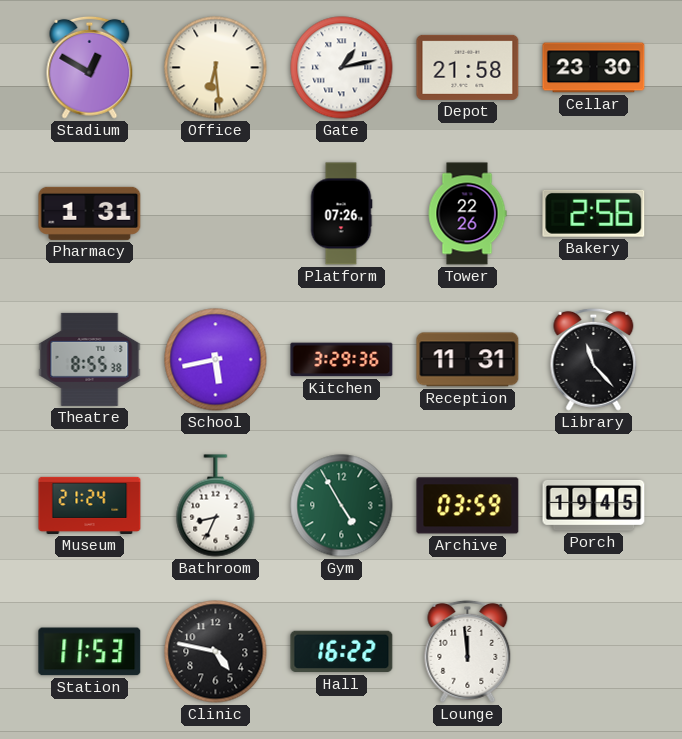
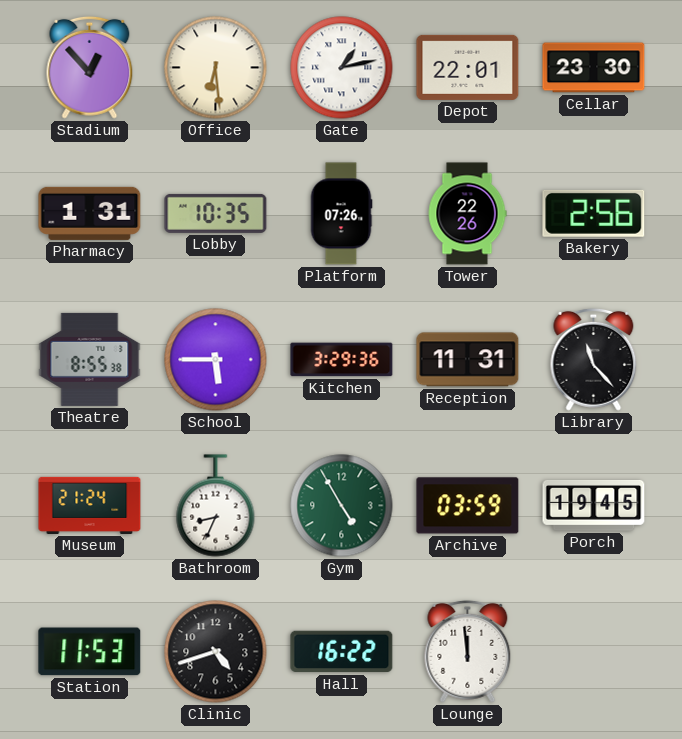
Stadium: 12:50 -> 12:53
Depot: 21:58 -> 22:01
Lobby: none -> 10:35
School: 5:43 -> 5:45
Clinic: 4:47 -> 4:42
